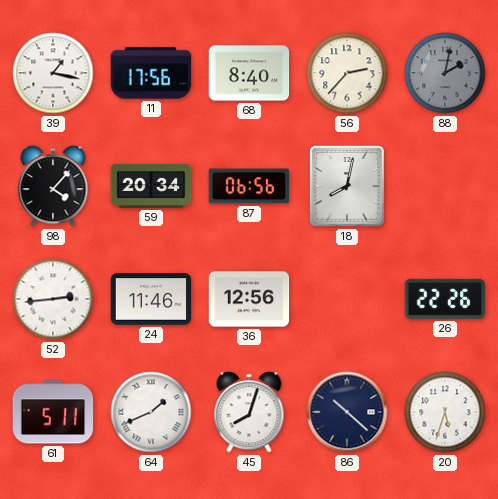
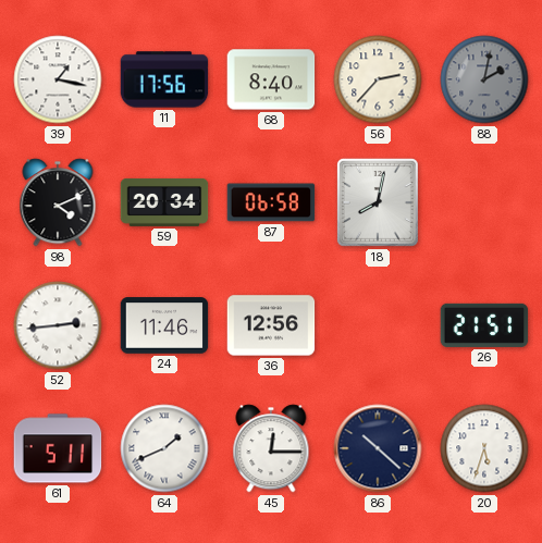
98: 4:07 -> 4:11
87: 06:56 -> 06:58
26: 22:26 -> 21:51
45: 8:03 -> 12:15
